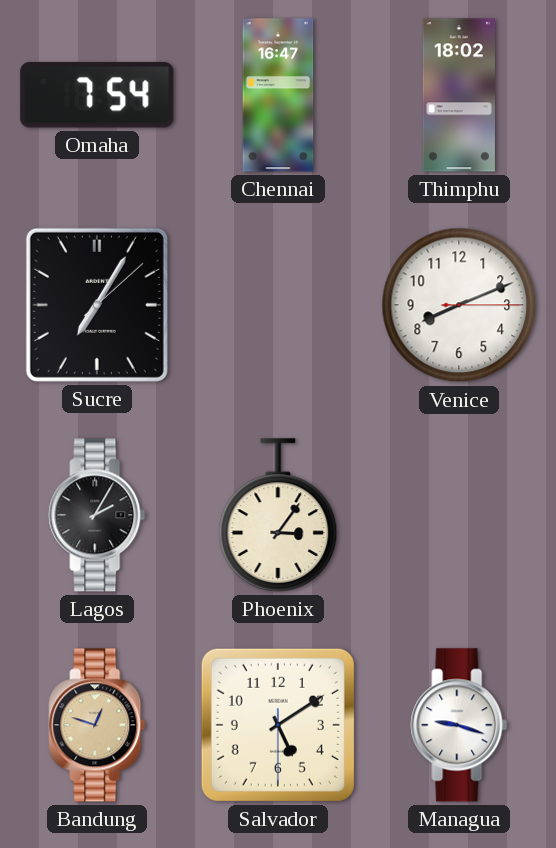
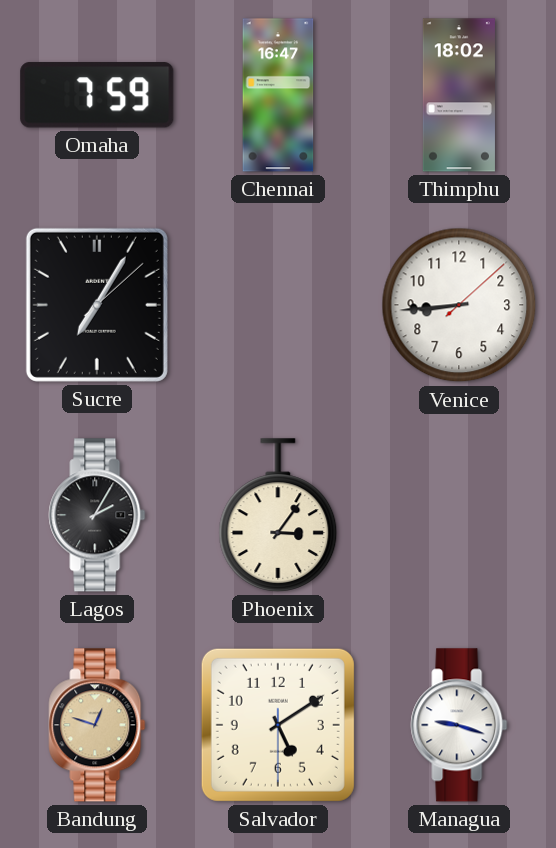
Omaha: 7:54 -> 7:59
Venice: 8:11 -> 8:44
